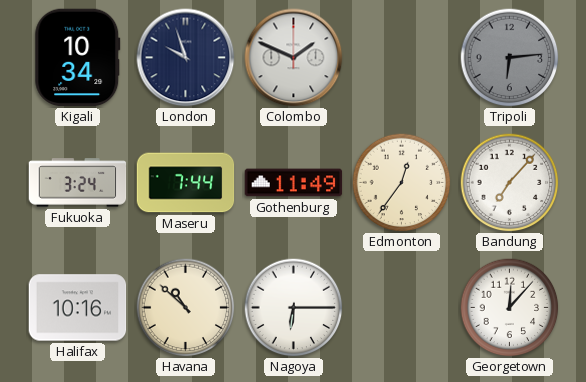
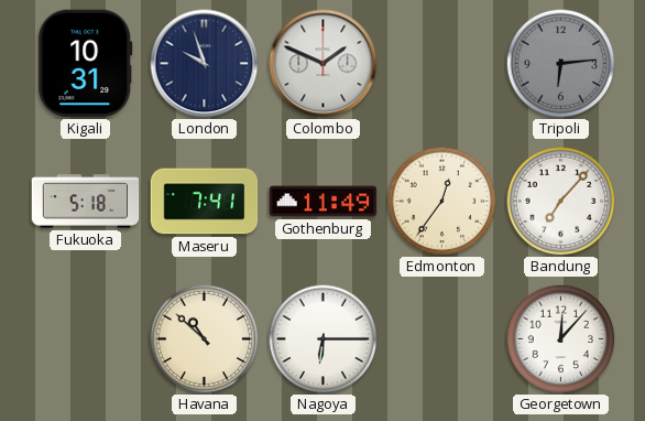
Kigali: 10:34 -> 10:31
Fukuoka: 3:24 -> 5:18
Maseru: 7:44 -> 7:41
Halifax: 10:16 -> none
